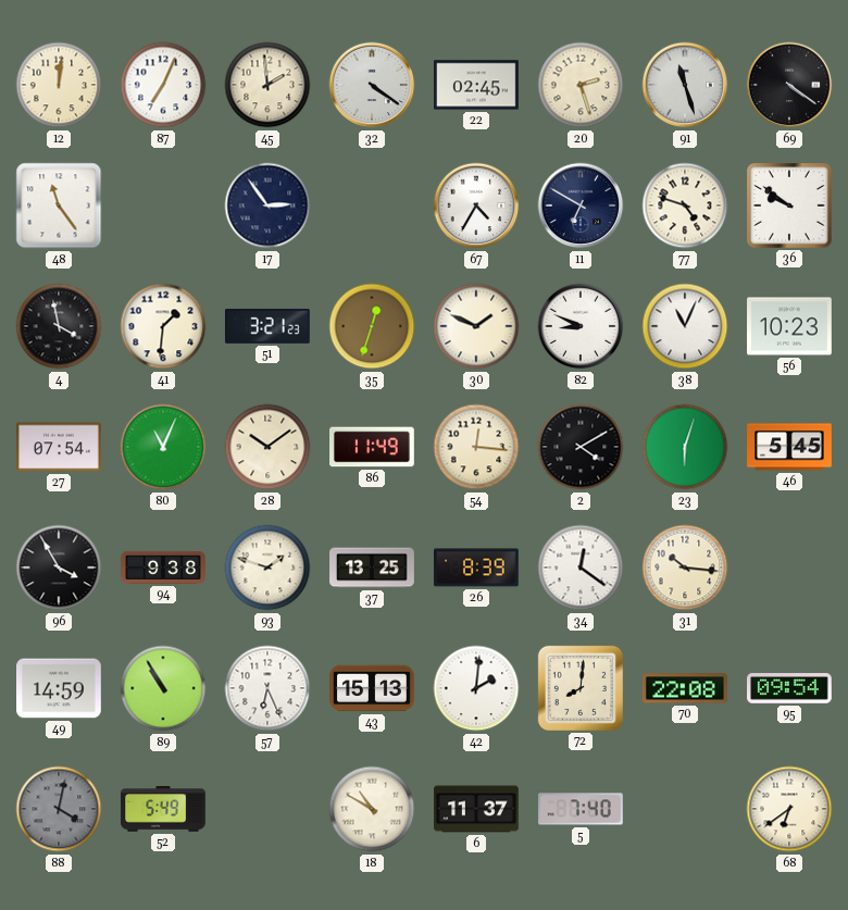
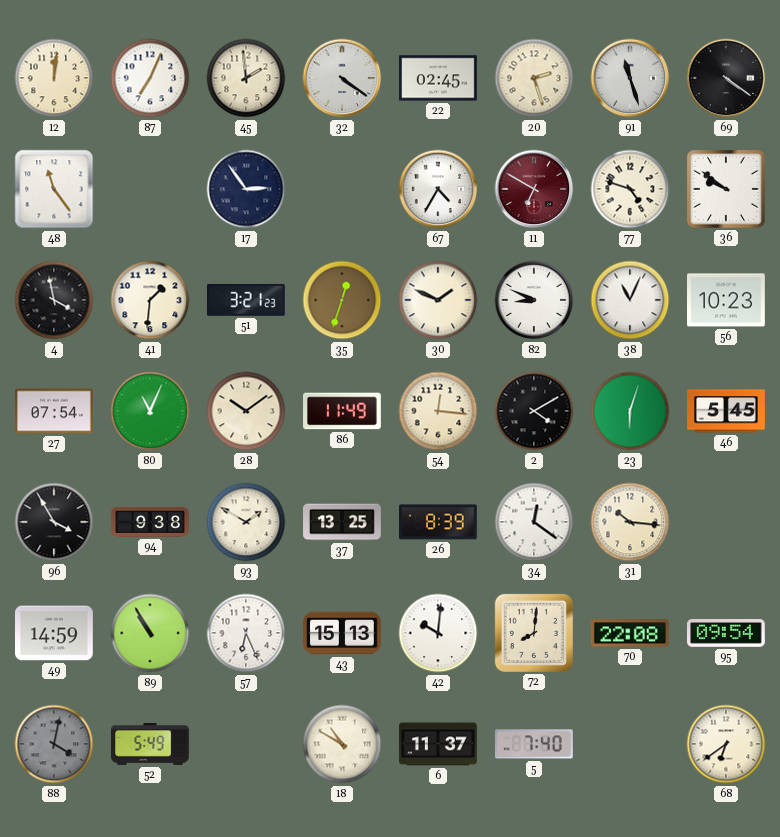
11 dial: navy -> burgundy
93: 1:48 -> 1:50
42: 2:01 -> 10:01
